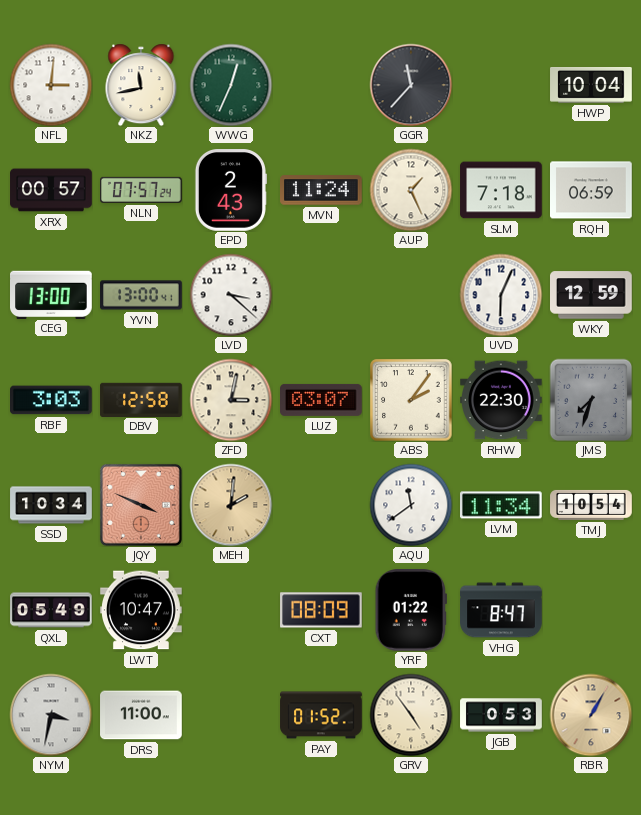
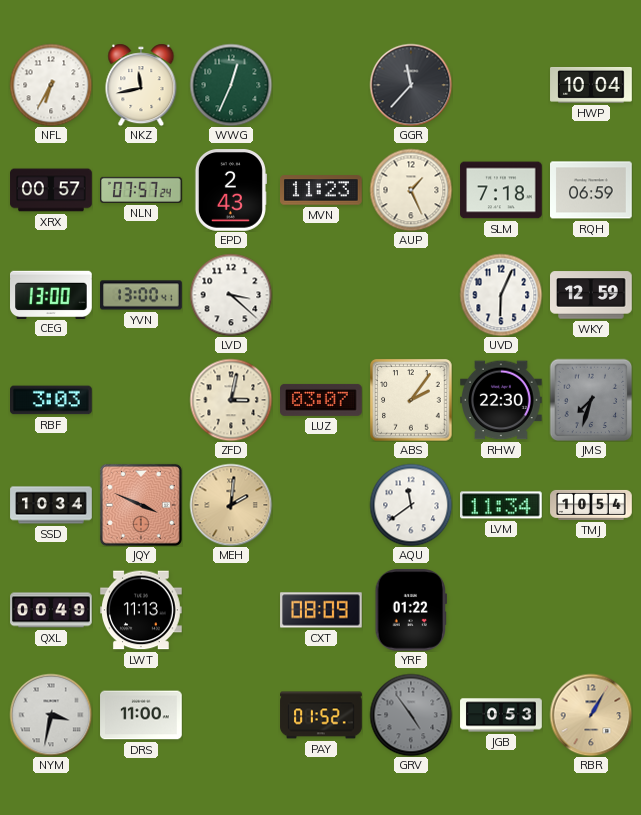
NFL: 3:01 -> 6:35
MVN: 11:24 -> 11:23
DBV: 12:58 -> none
QXL: 05:49 -> 00:49
LWT: 10:47 -> 11:13
VHG: 8:47 -> none
GRV dial: cream -> grey
